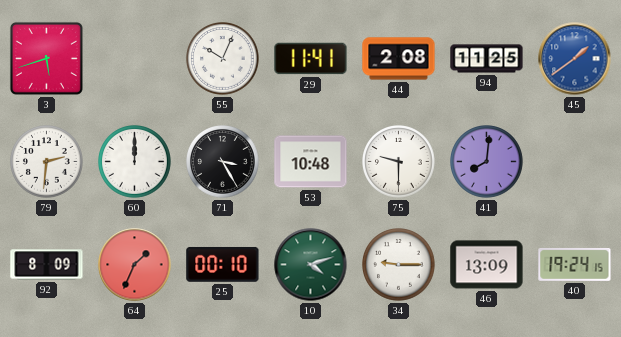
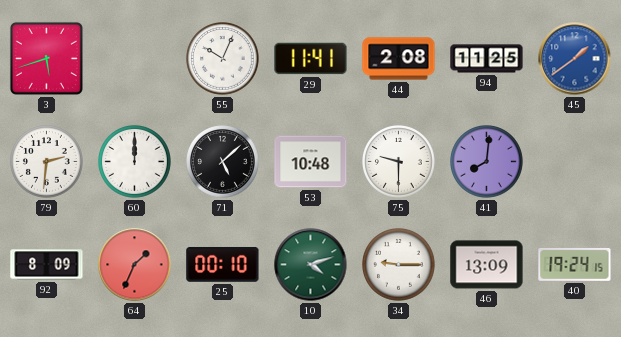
71: 3:25 -> 5:08
